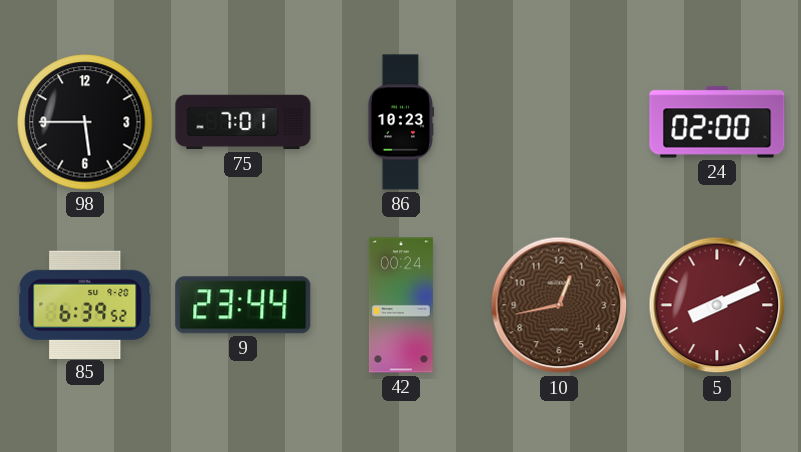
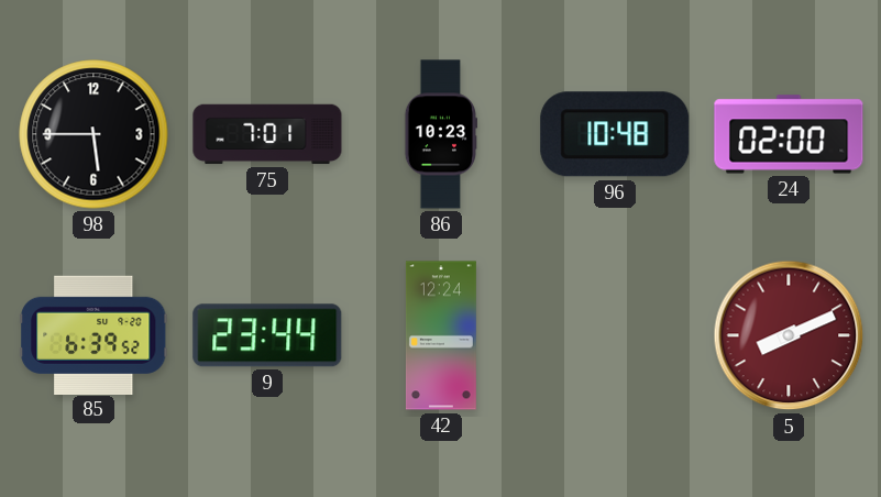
96: none -> 10:48
42: 00:24 -> 12:24
10: 12:43 -> none
